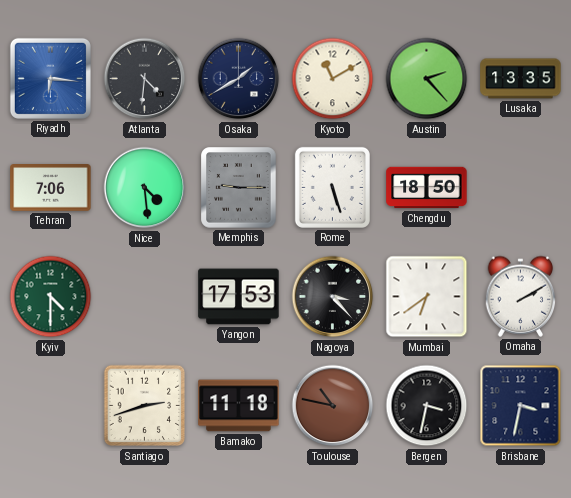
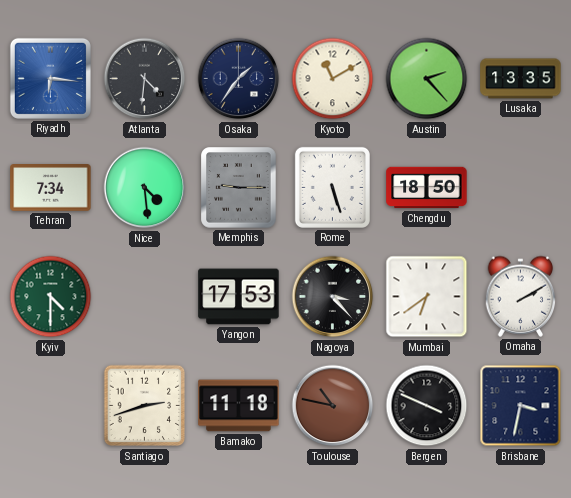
Osaka: 1:40 -> 1:36
Tehran: 7:06 -> 7:34
Bergen: 3:32 -> 3:49
